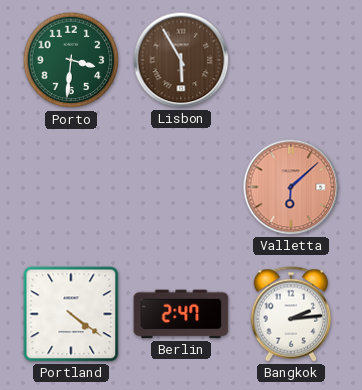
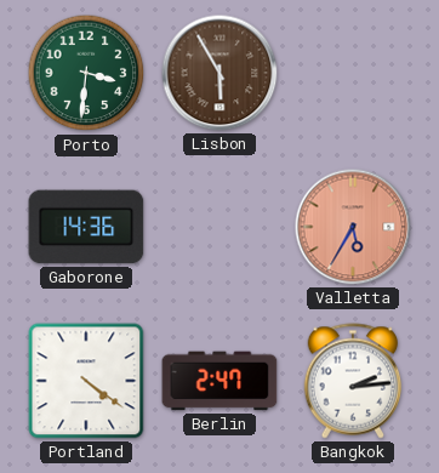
Gaborone: none -> 14:36
Valletta: 6:08 -> 5:35
